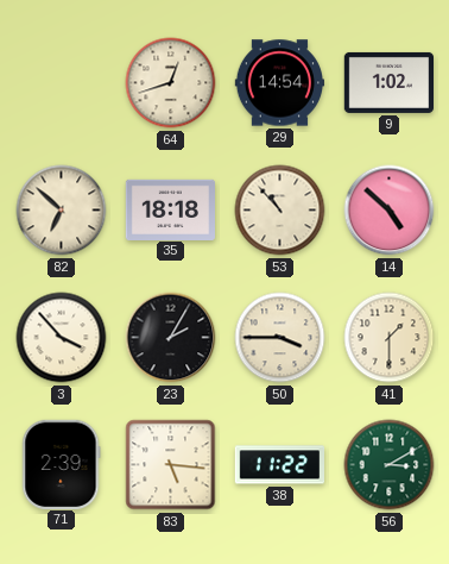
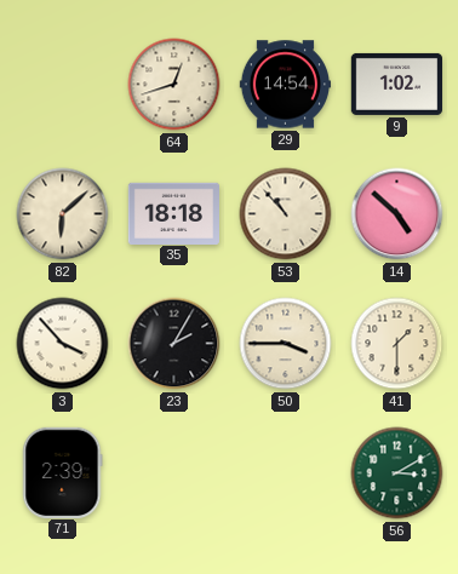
82: 6:52 -> 6:08
83: 5:16 -> none
38: 11:22 -> none
